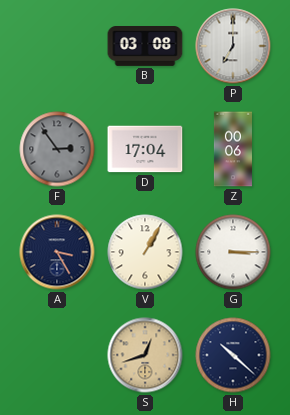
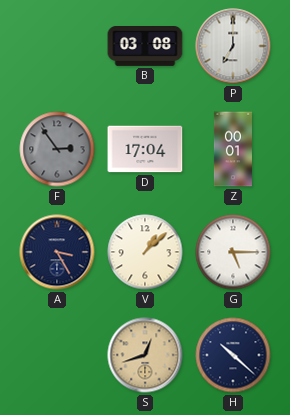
Z: 00:06 -> 00:01
V: 1:05 -> 1:08
G: 3:15 -> 5:15
